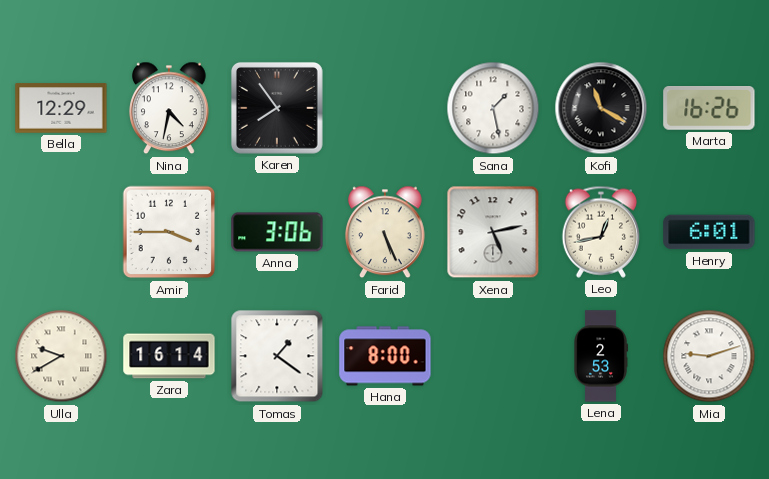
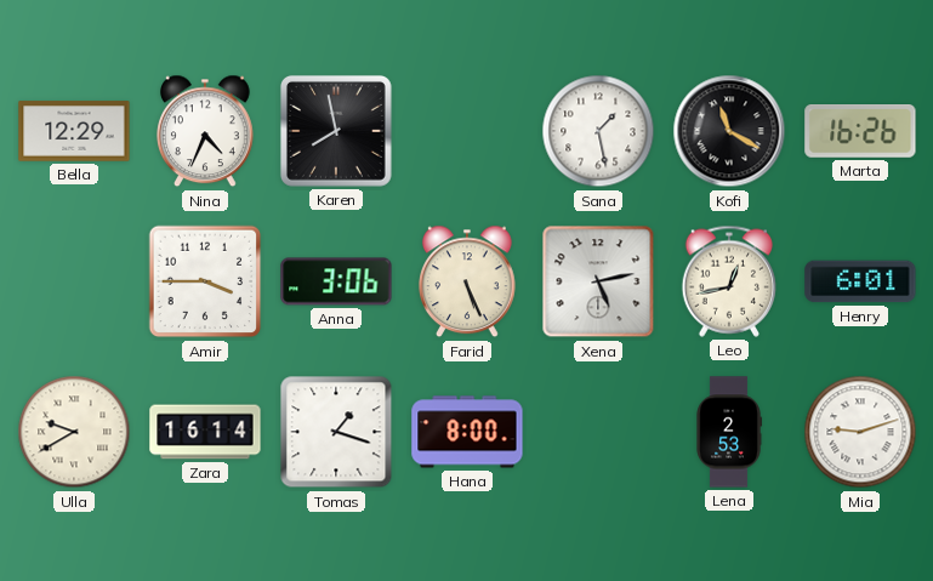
Nina: 4:32 -> 4:34
Karen: 7:54 -> 7:58
Tomas: 1:21 -> 1:18
